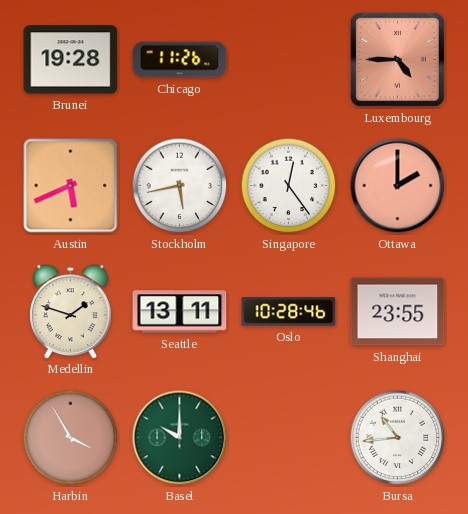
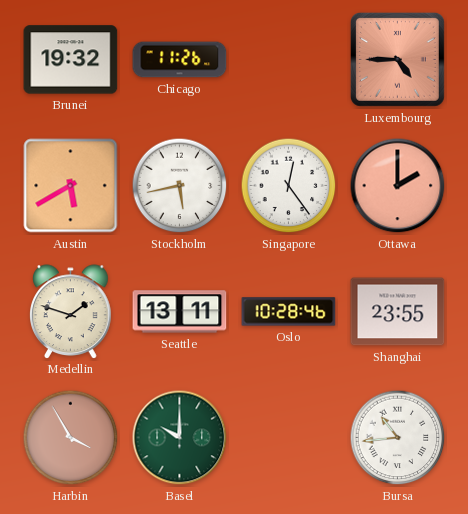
Brunei: 19:28 -> 19:32
Austin: 5:41 -> 5:40
